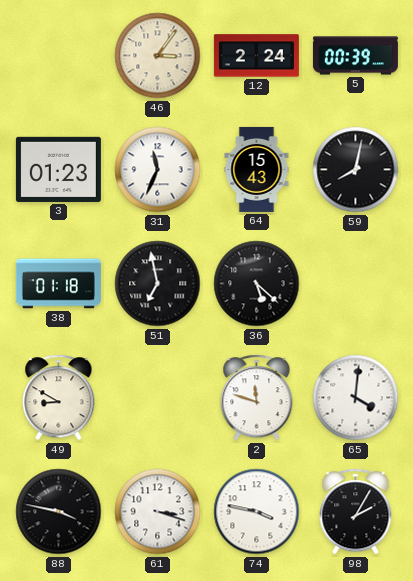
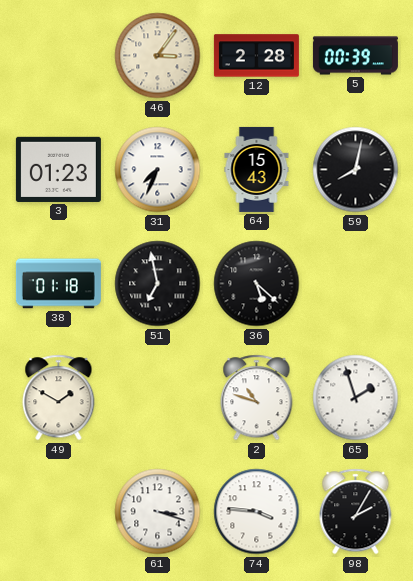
12: 2:24 -> 2:28
31: 11:34 -> 7:34
49: 8:50 -> 1:50
2: 11:48 -> 10:48
65: 4:01 -> 1:57
88: 3:47 -> none
74: 3:47 -> 3:46
